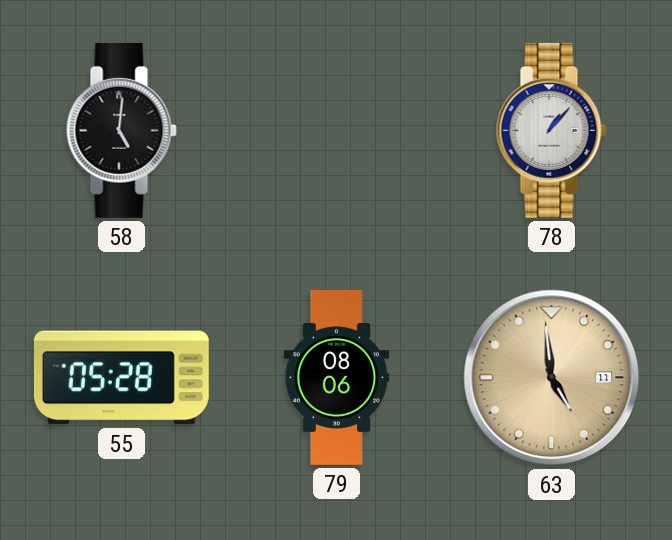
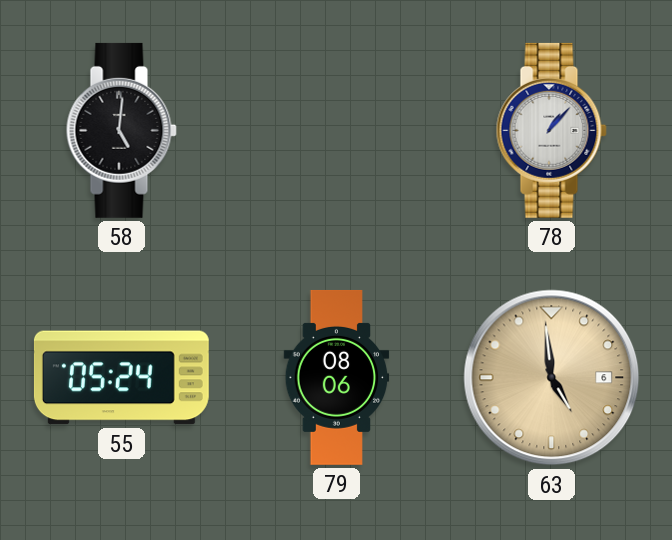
55: 05:28 -> 05:24
63 date: 11 -> 6
